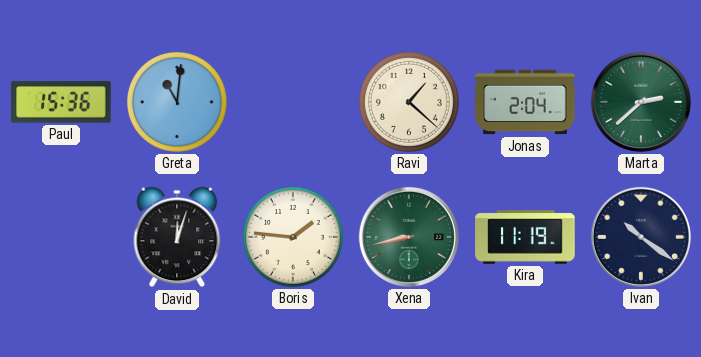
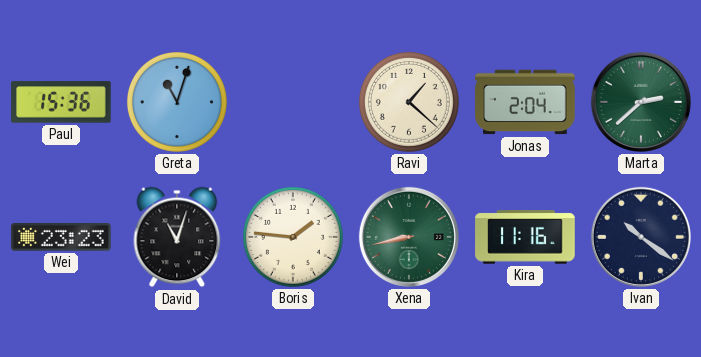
Greta: 11:01 -> 11:03
Wei: none -> 23:23
David: 12:03 -> 11:03
Kira: 11:19 -> 11:16
